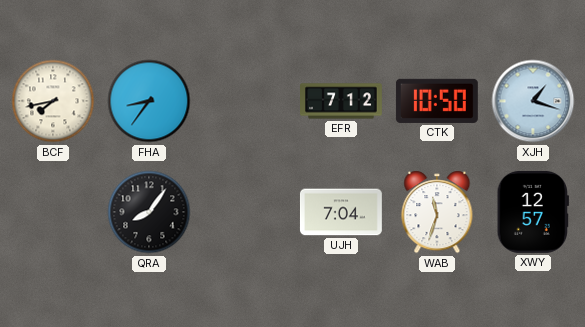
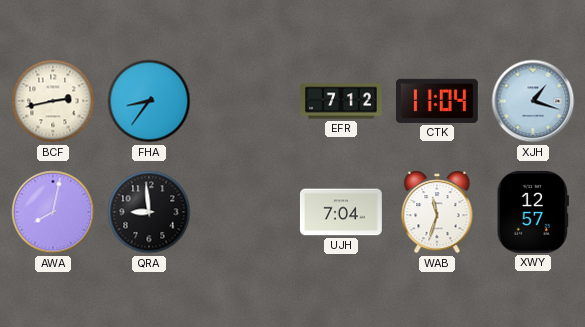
BCF: 7:43 -> 2:43
CTK: 10:50 -> 11:04
AWA: none -> 8:02
QRA: 8:06 -> 8:59
